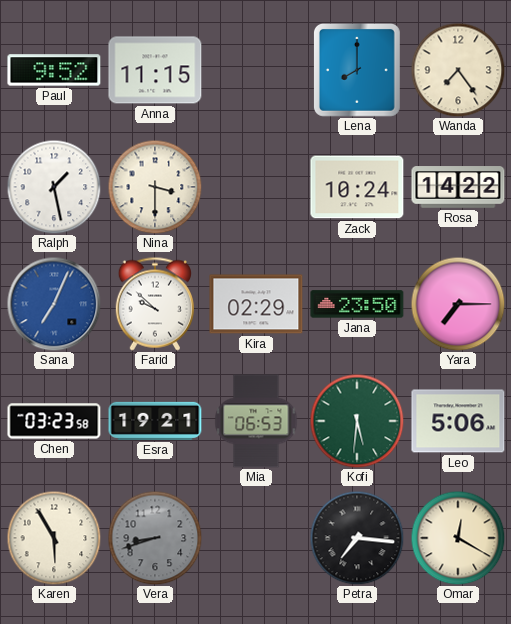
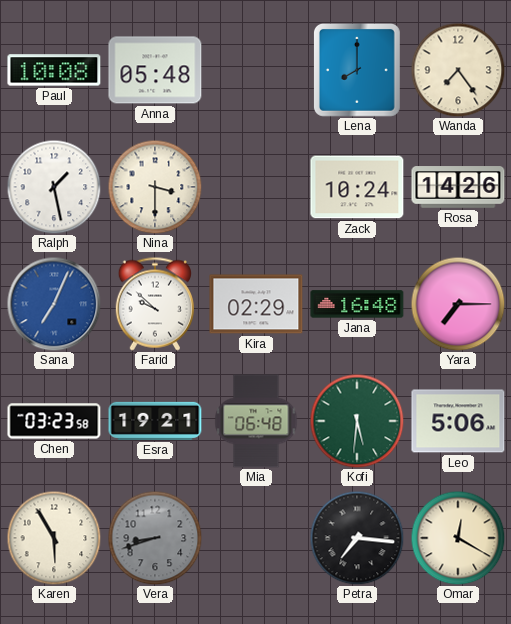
Paul: 9:52 -> 10:08
Anna: 11:15 -> 05:48
Rosa: 14:22 -> 14:26
Jana: 23:50 -> 16:48
Mia: 06:53 -> 06:48
